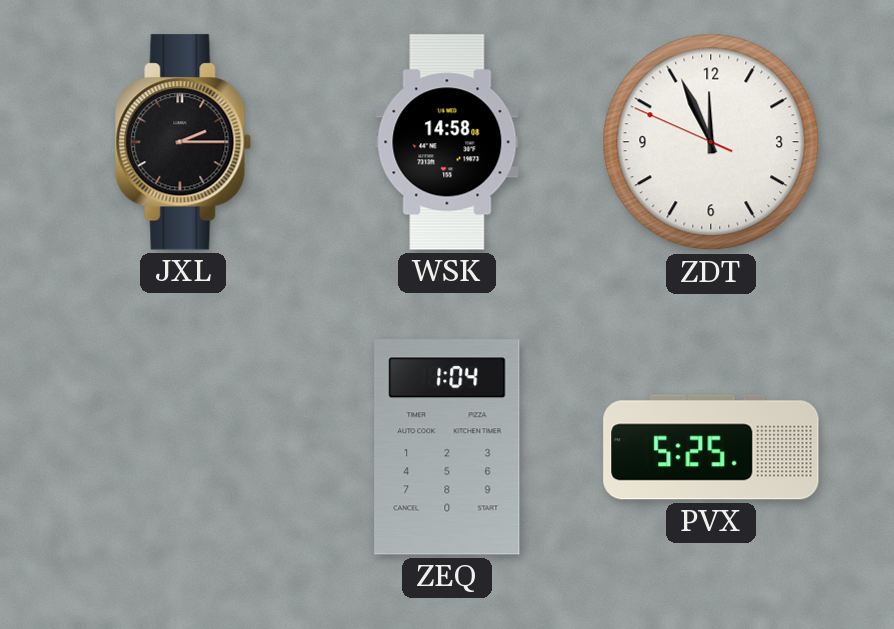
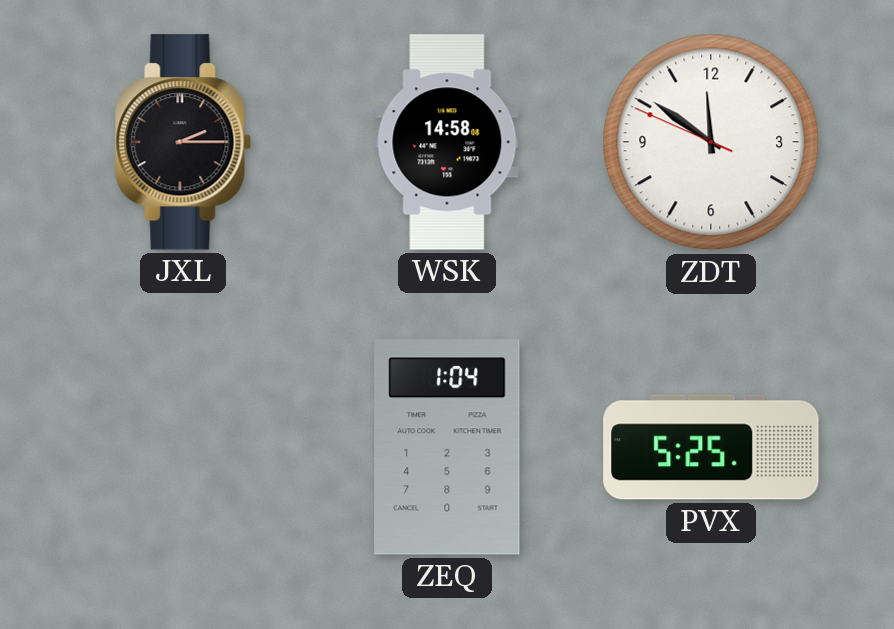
ZDT: 11:55 -> 11:50
